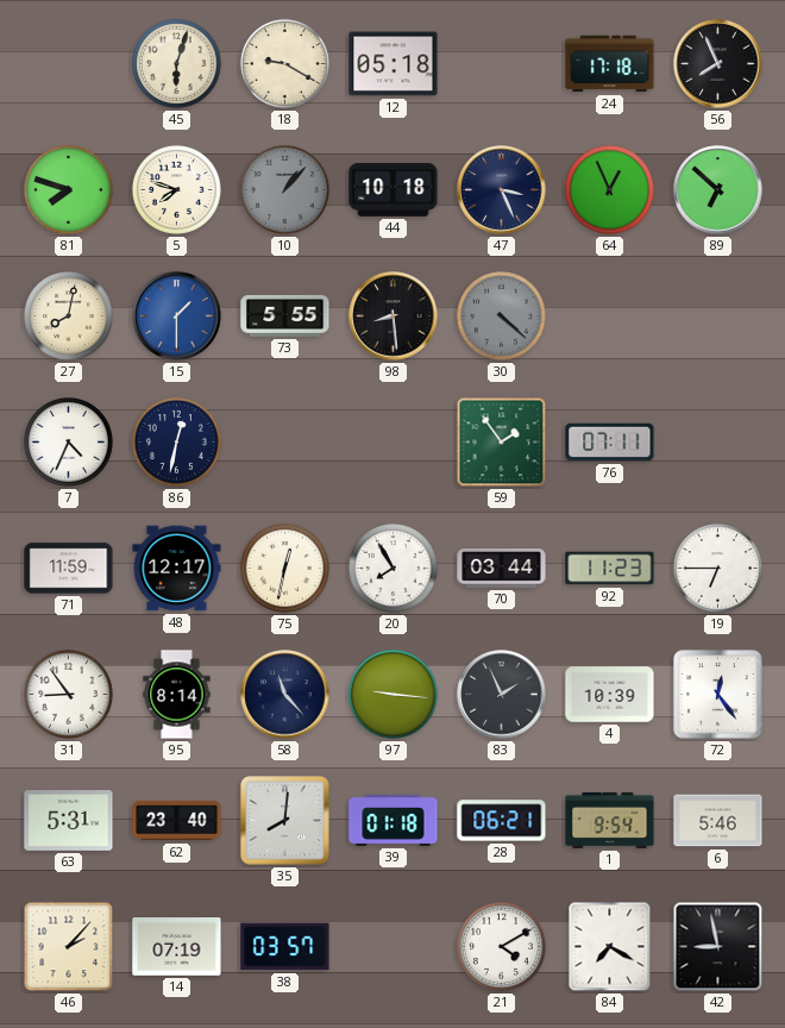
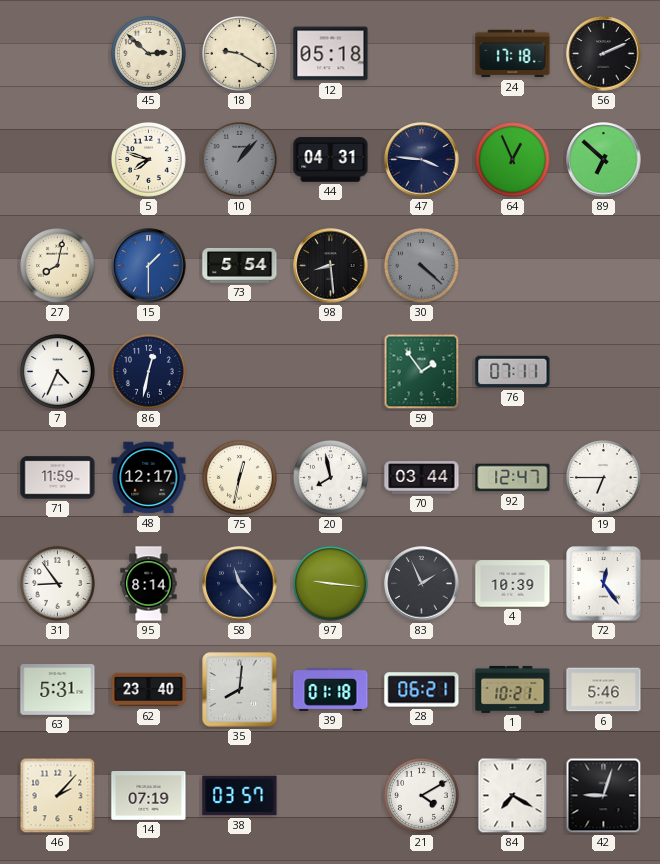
45: 6:03 -> 2:52
56: 7:56 -> 2:11
81: 7:48 -> none
44: 10:18 -> 04:31
47: 3:26 -> 3:46
73: 5:55 -> 5:54
20: 7:55 -> 7:58
92: 11:23 -> 12:47
1: 9:54 -> 10:21
42: 8:58 -> 9:03
